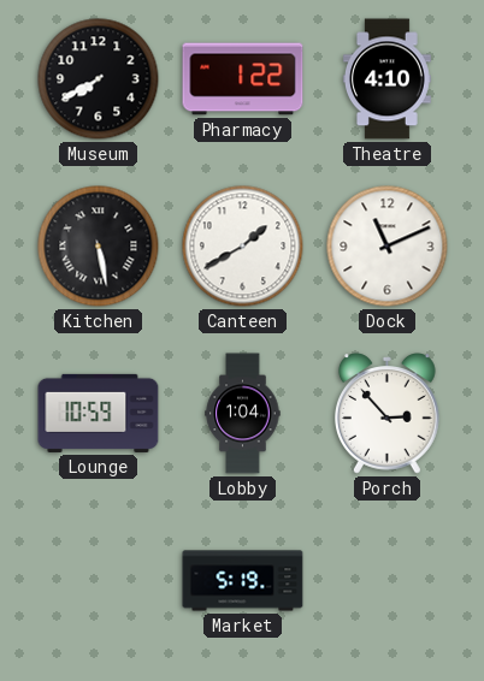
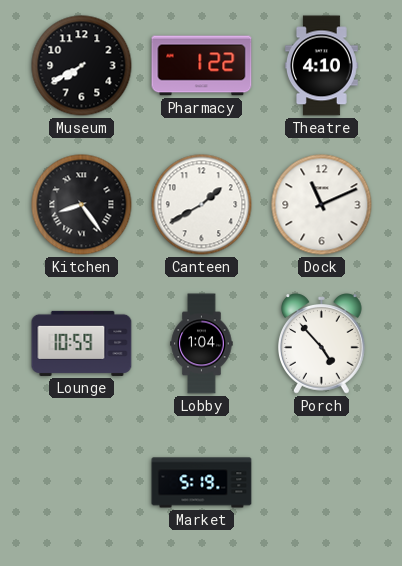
Kitchen: 5:28 -> 8:24
Porch: 2:53 -> 4:53
